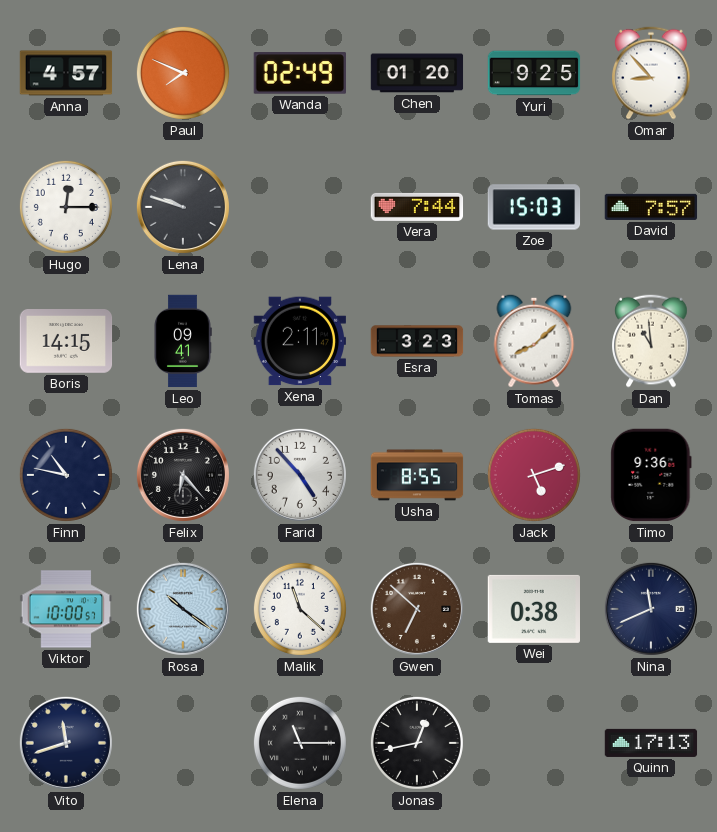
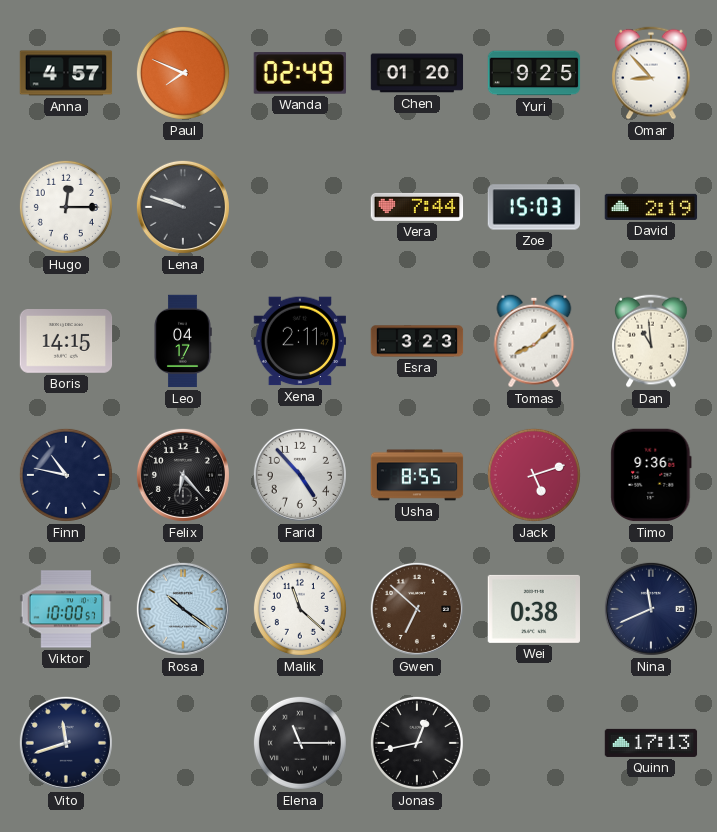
David: 7:57 -> 2:19
Leo: 09:41 -> 04:17
